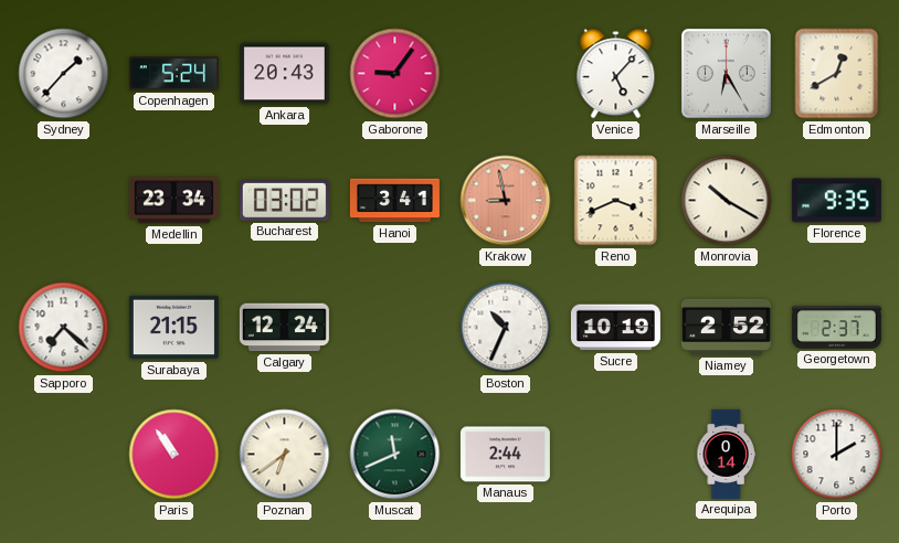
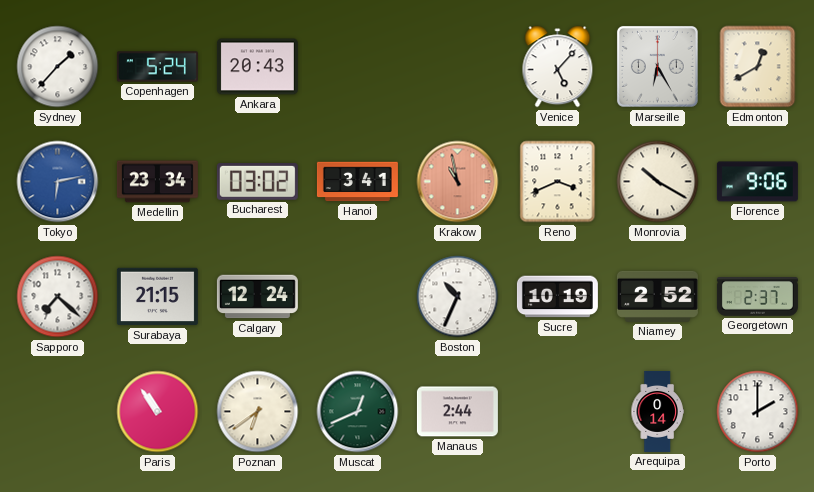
Gaborone: 9:06 -> none
Tokyo: none -> 6:13
Krakow: 8:58 -> 10:58
Florence: 9:35 -> 9:06
Muscat: 11:41 -> 12:41
